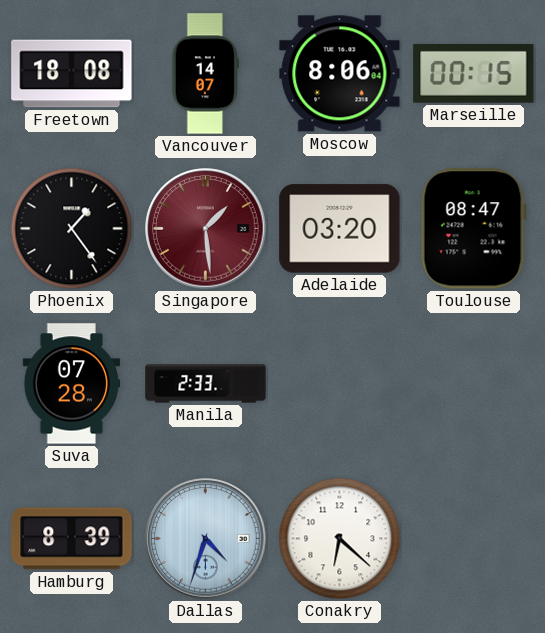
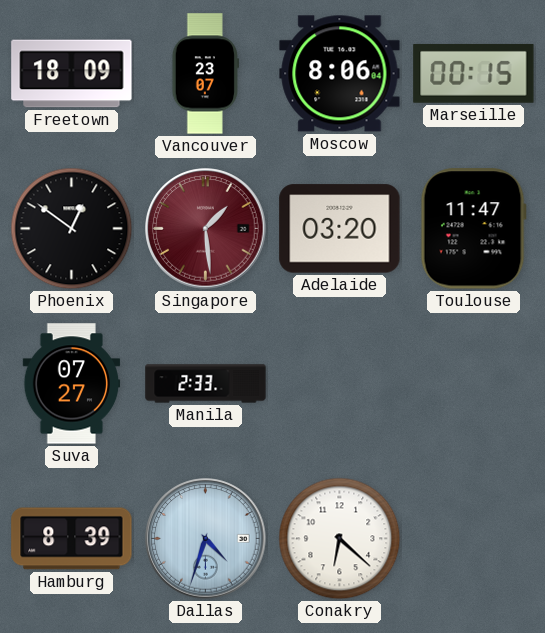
Freetown: 18:08 -> 18:09
Vancouver: 14:07 -> 23:07
Phoenix: 1:24 -> 12:51
Toulouse: 08:47 -> 11:47
Suva: 07:28 -> 07:27
